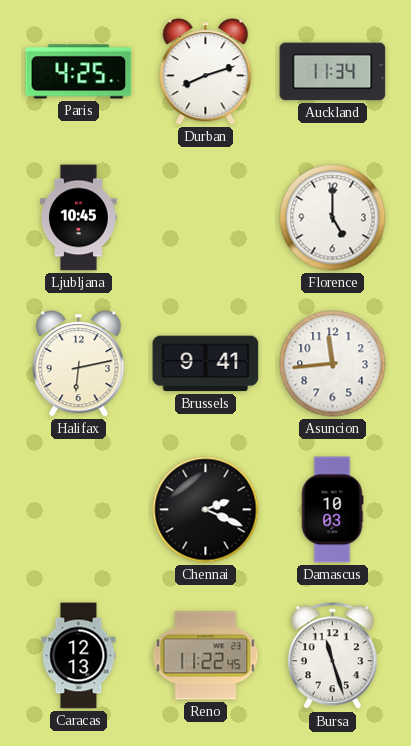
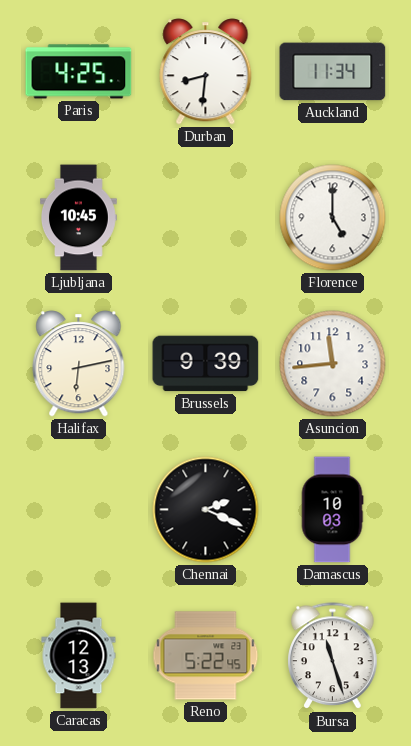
Durban: 8:12 -> 8:31
Brussels: 9:41 -> 9:39
Reno: 11:22 -> 5:22
